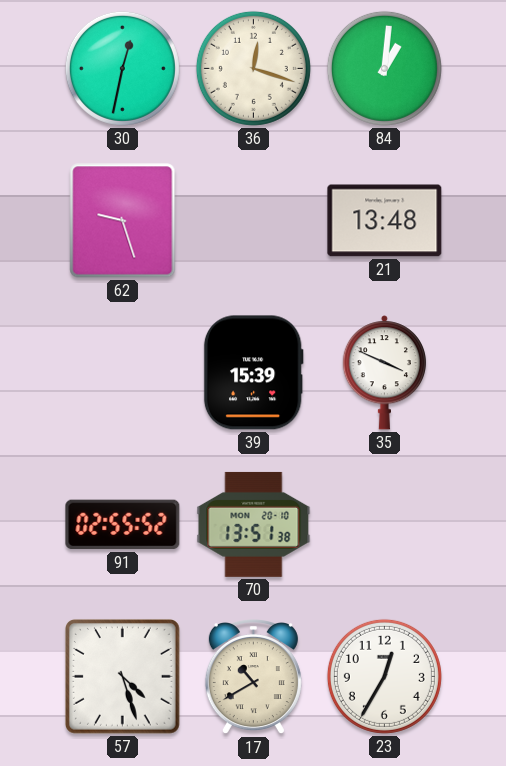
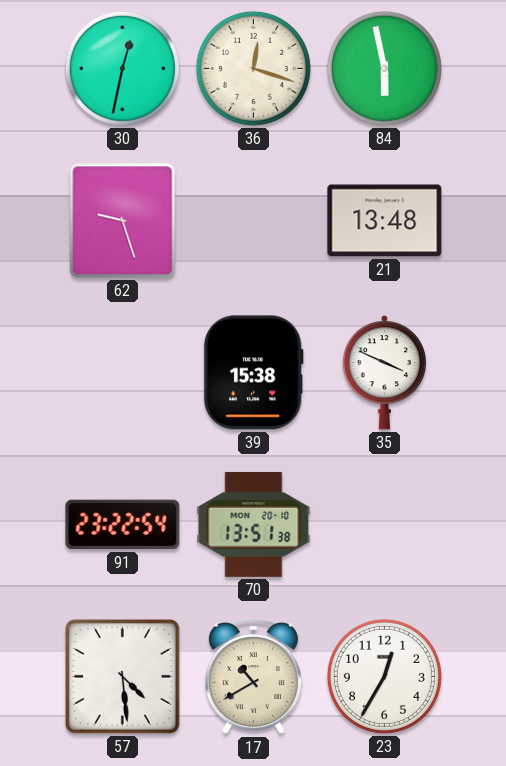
84: 1:01 -> 5:58
39: 15:39 -> 15:38
91: 02:55 -> 23:22
57: 4:27 -> 4:29
